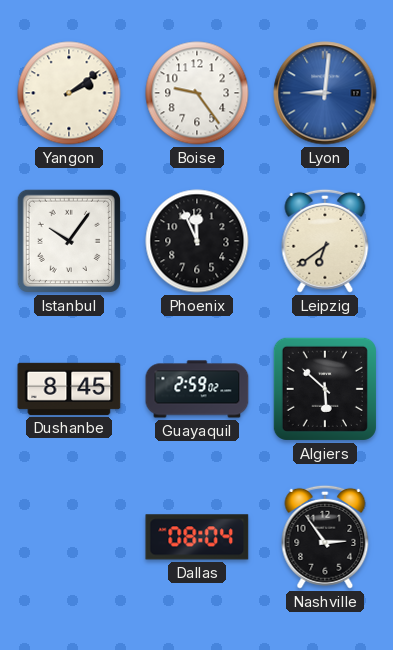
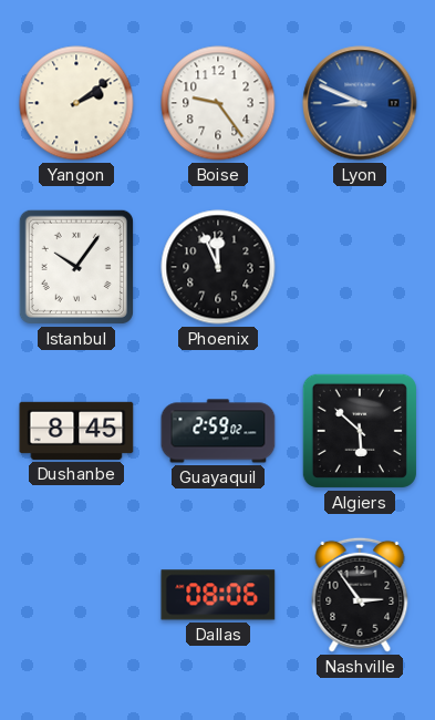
Lyon: 9:01 -> 8:49
Leipzig: 6:39 -> none
Dallas: 08:04 -> 08:06
